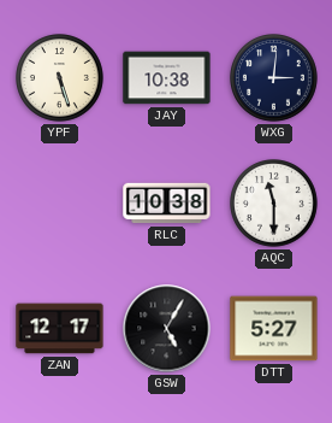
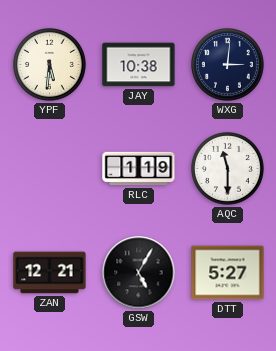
YPF: 5:27 -> 5:31
RLC: 10:38 -> 1:19
ZAN: 12:17 -> 12:21
